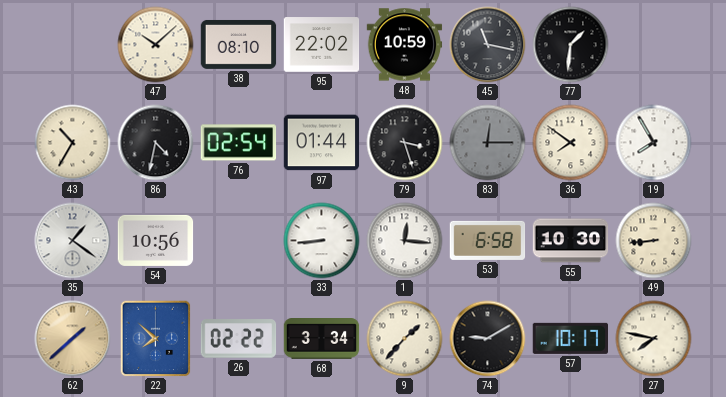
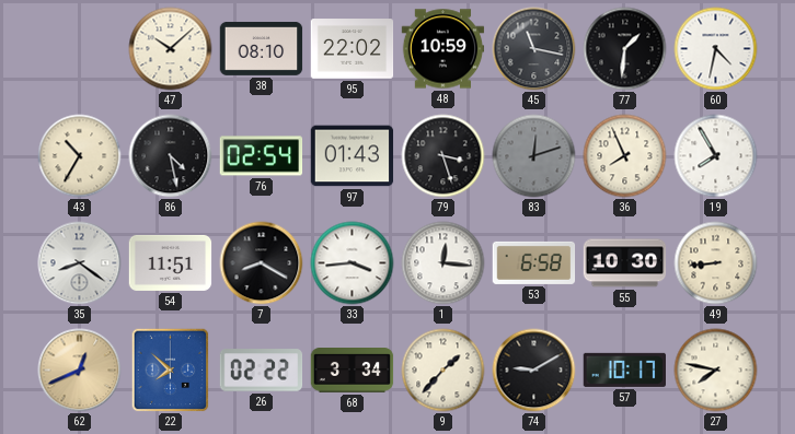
60: none -> 4:32
86: 4:32 -> 4:28
97: 01:44 -> 01:43
83: 12:15 -> 12:12
36: 7:51 -> 7:56
35: 1:21 -> 8:21
54: 10:56 -> 11:51
7: none -> 8:20
33: 8:44 -> 3:44
62: 1:38 -> 12:41
